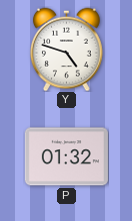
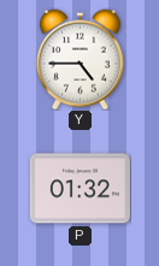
Y: 4:48 -> 4:45
